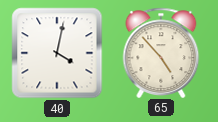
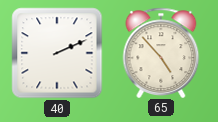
40: 4:02 -> 2:11
